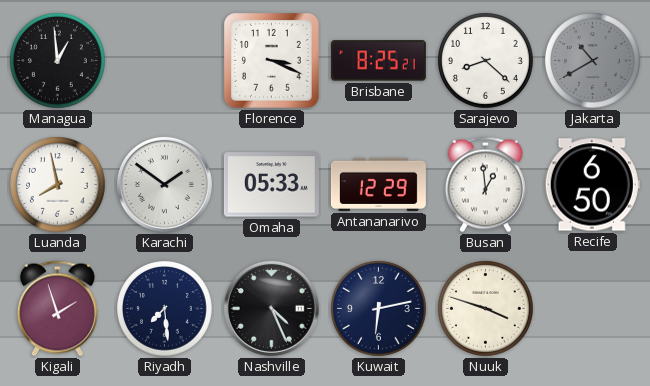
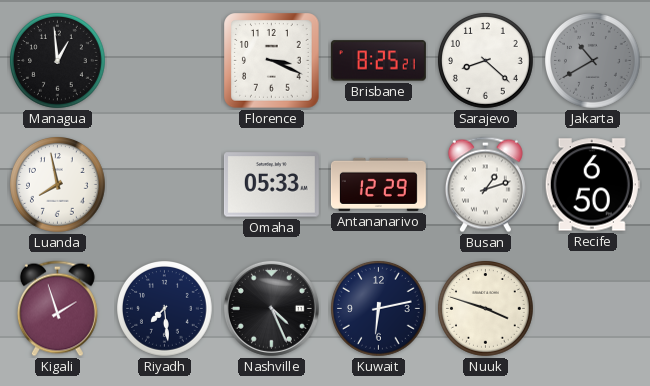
Karachi: 1:51 -> none
Busan: 12:59 -> 1:12
